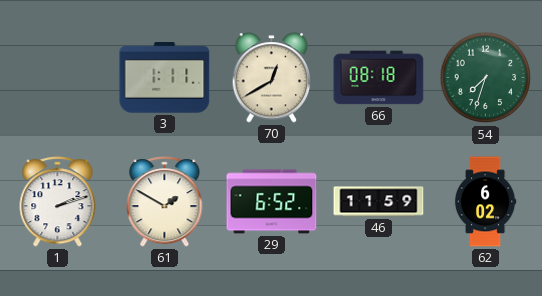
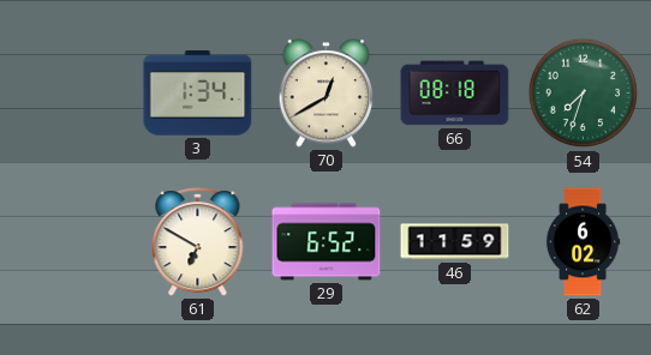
3: 1:11 -> 1:34
1: 2:12 -> none
61: 1:50 -> 6:50
